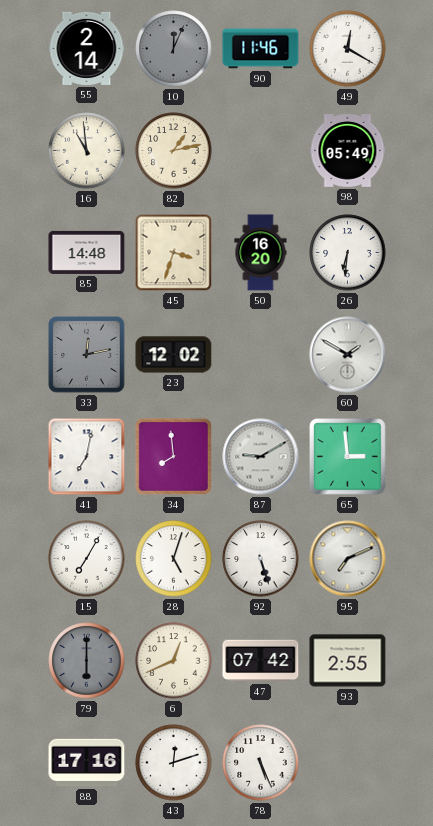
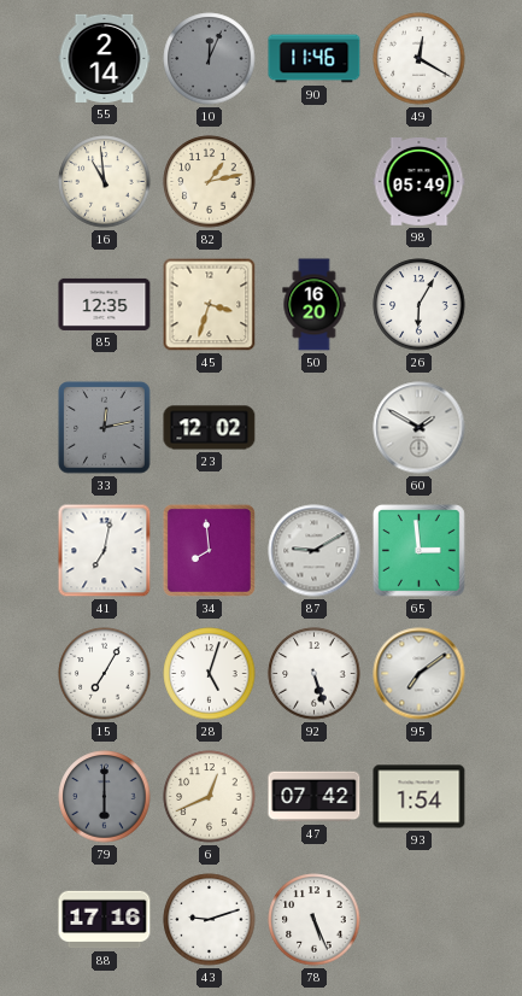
85: 14:48 -> 12:35
26: 6:31 -> 6:05
95: 7:11 -> 7:09
93: 2:55 -> 1:54
43: 12:12 -> 9:12
